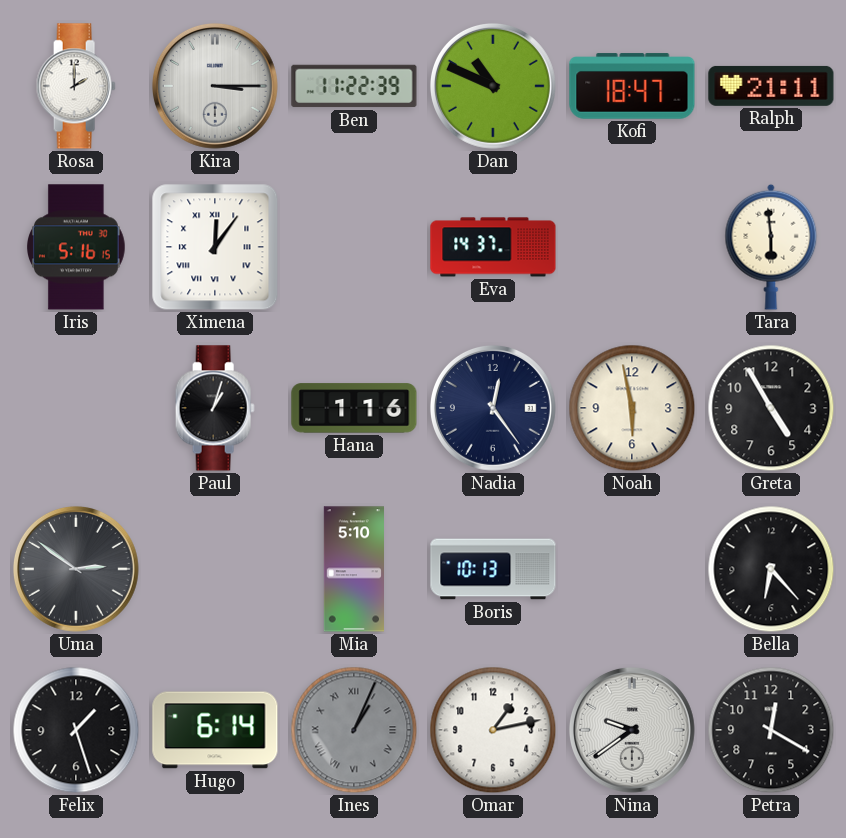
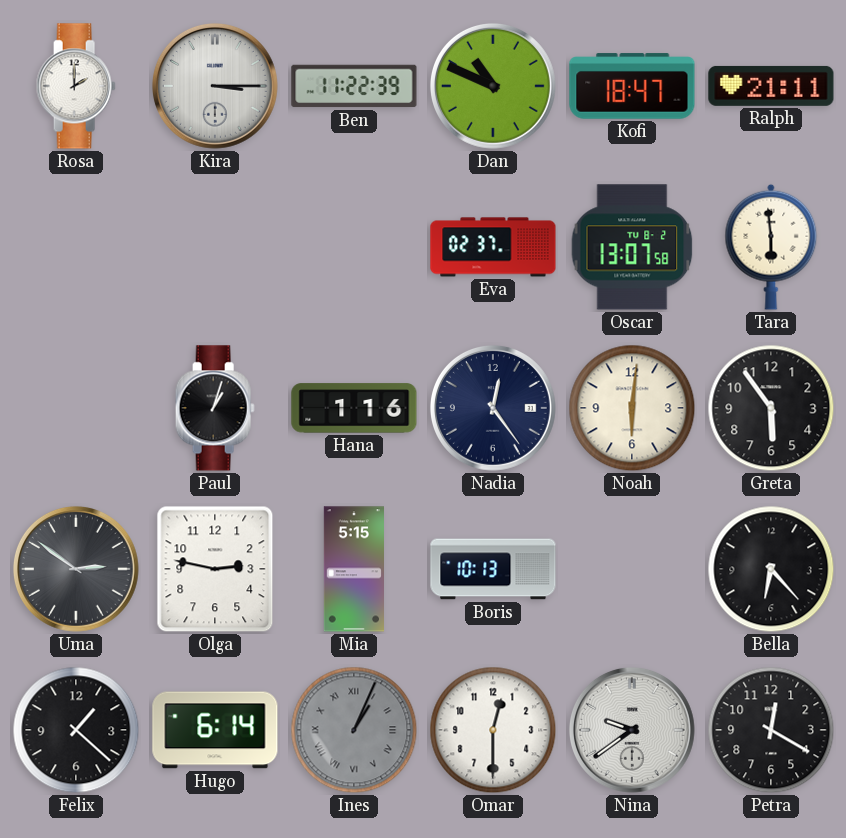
Iris: 5:16 -> none
Ximena: 12:06 -> none
Eva: 14:37 -> 02:37
Oscar: none -> 13:07
Noah: 5:58 -> 6:01
Greta: 4:55 -> 5:54
Olga: none -> 2:47
Mia: 5:10 -> 5:15
Felix: 1:27 -> 1:22
Omar: 1:13 -> 12:30
